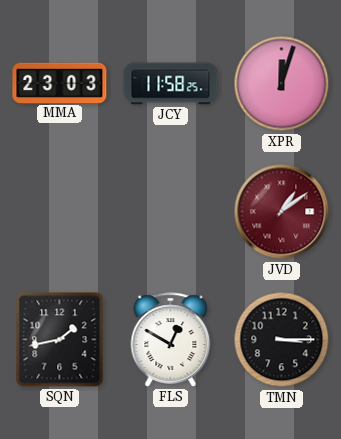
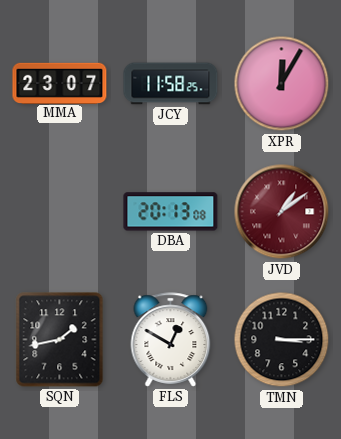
MMA: 23:03 -> 23:07
XPR: 12:03 -> 12:05
DBA: none -> 20:13
